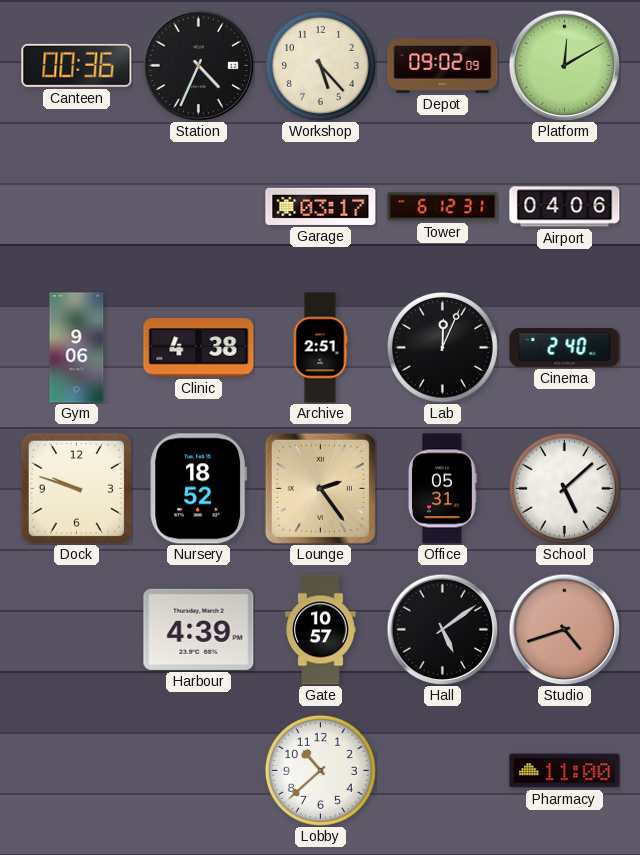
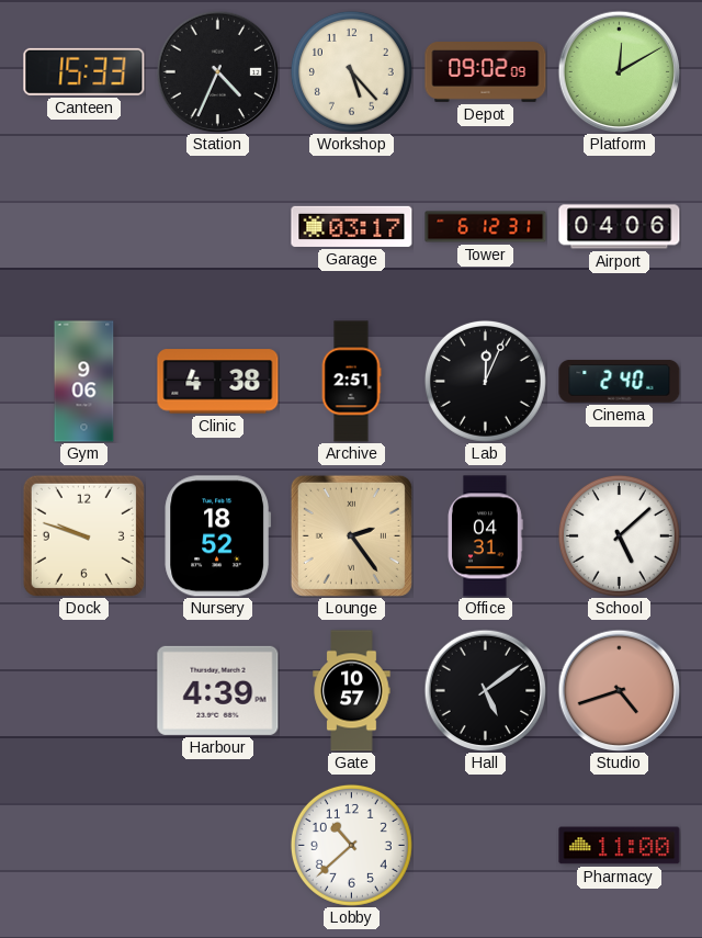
Canteen: 00:36 -> 15:33
Office: 05:31 -> 04:31
